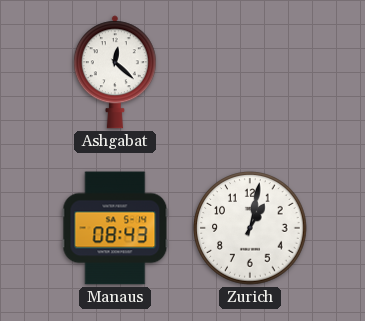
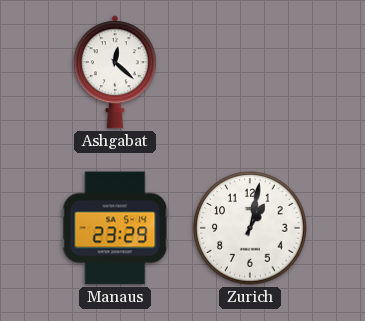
Manaus: 08:43 -> 23:29
